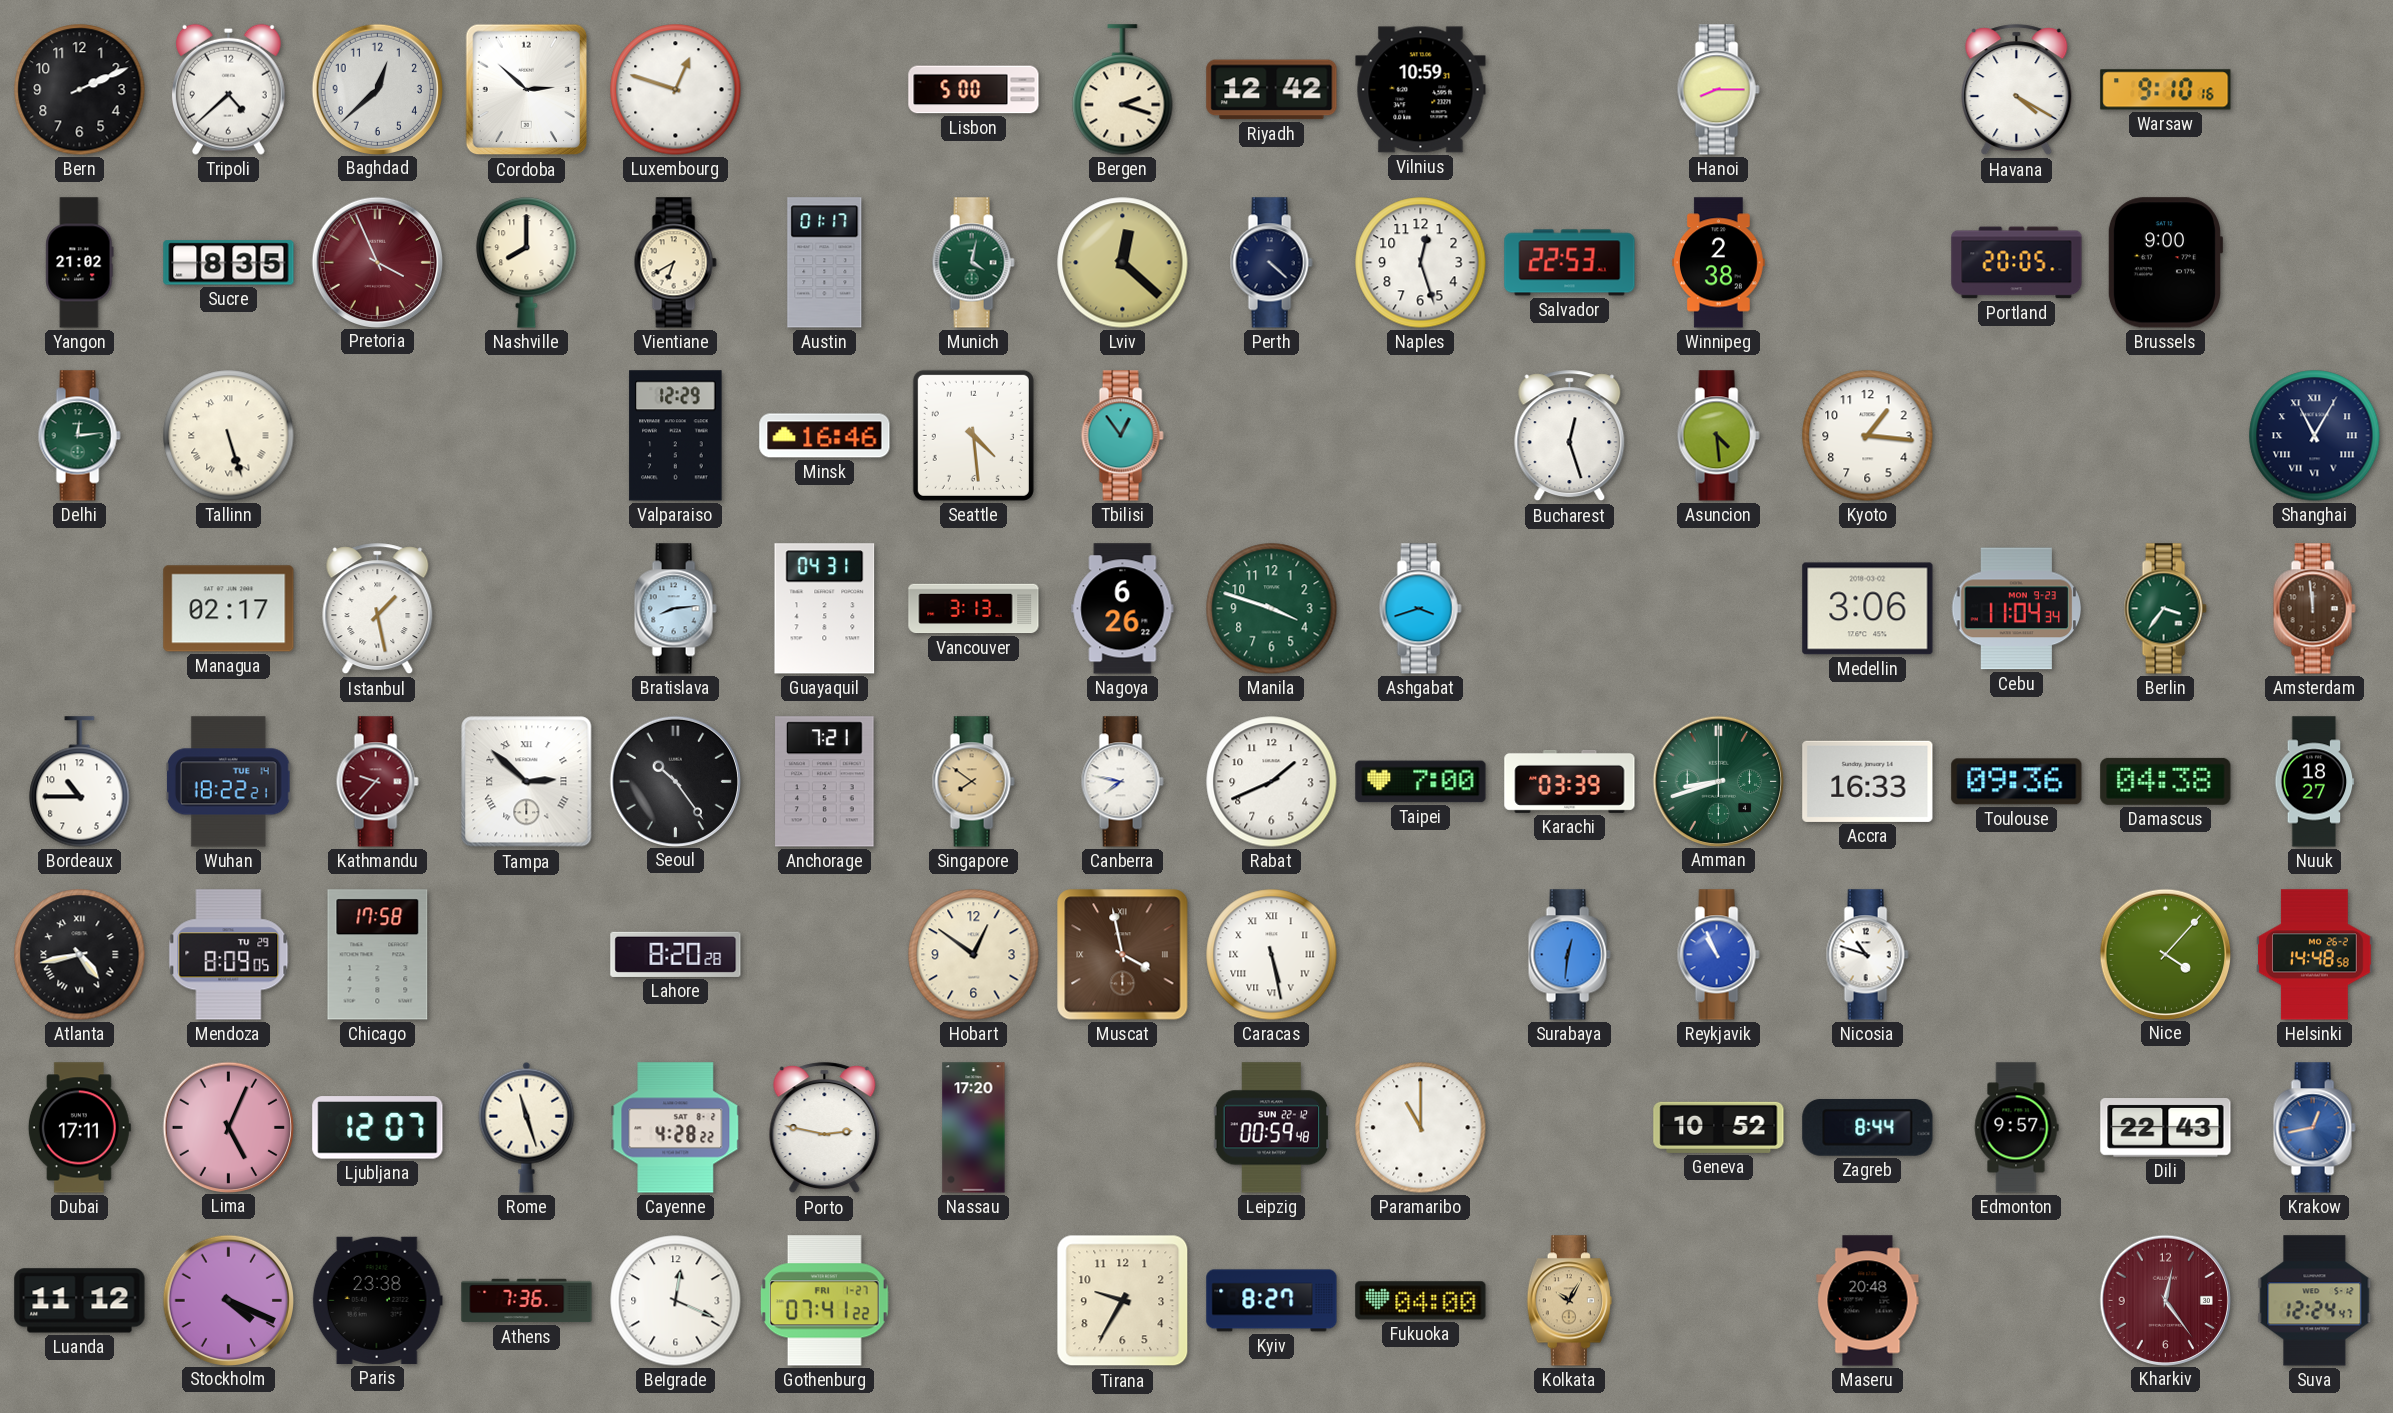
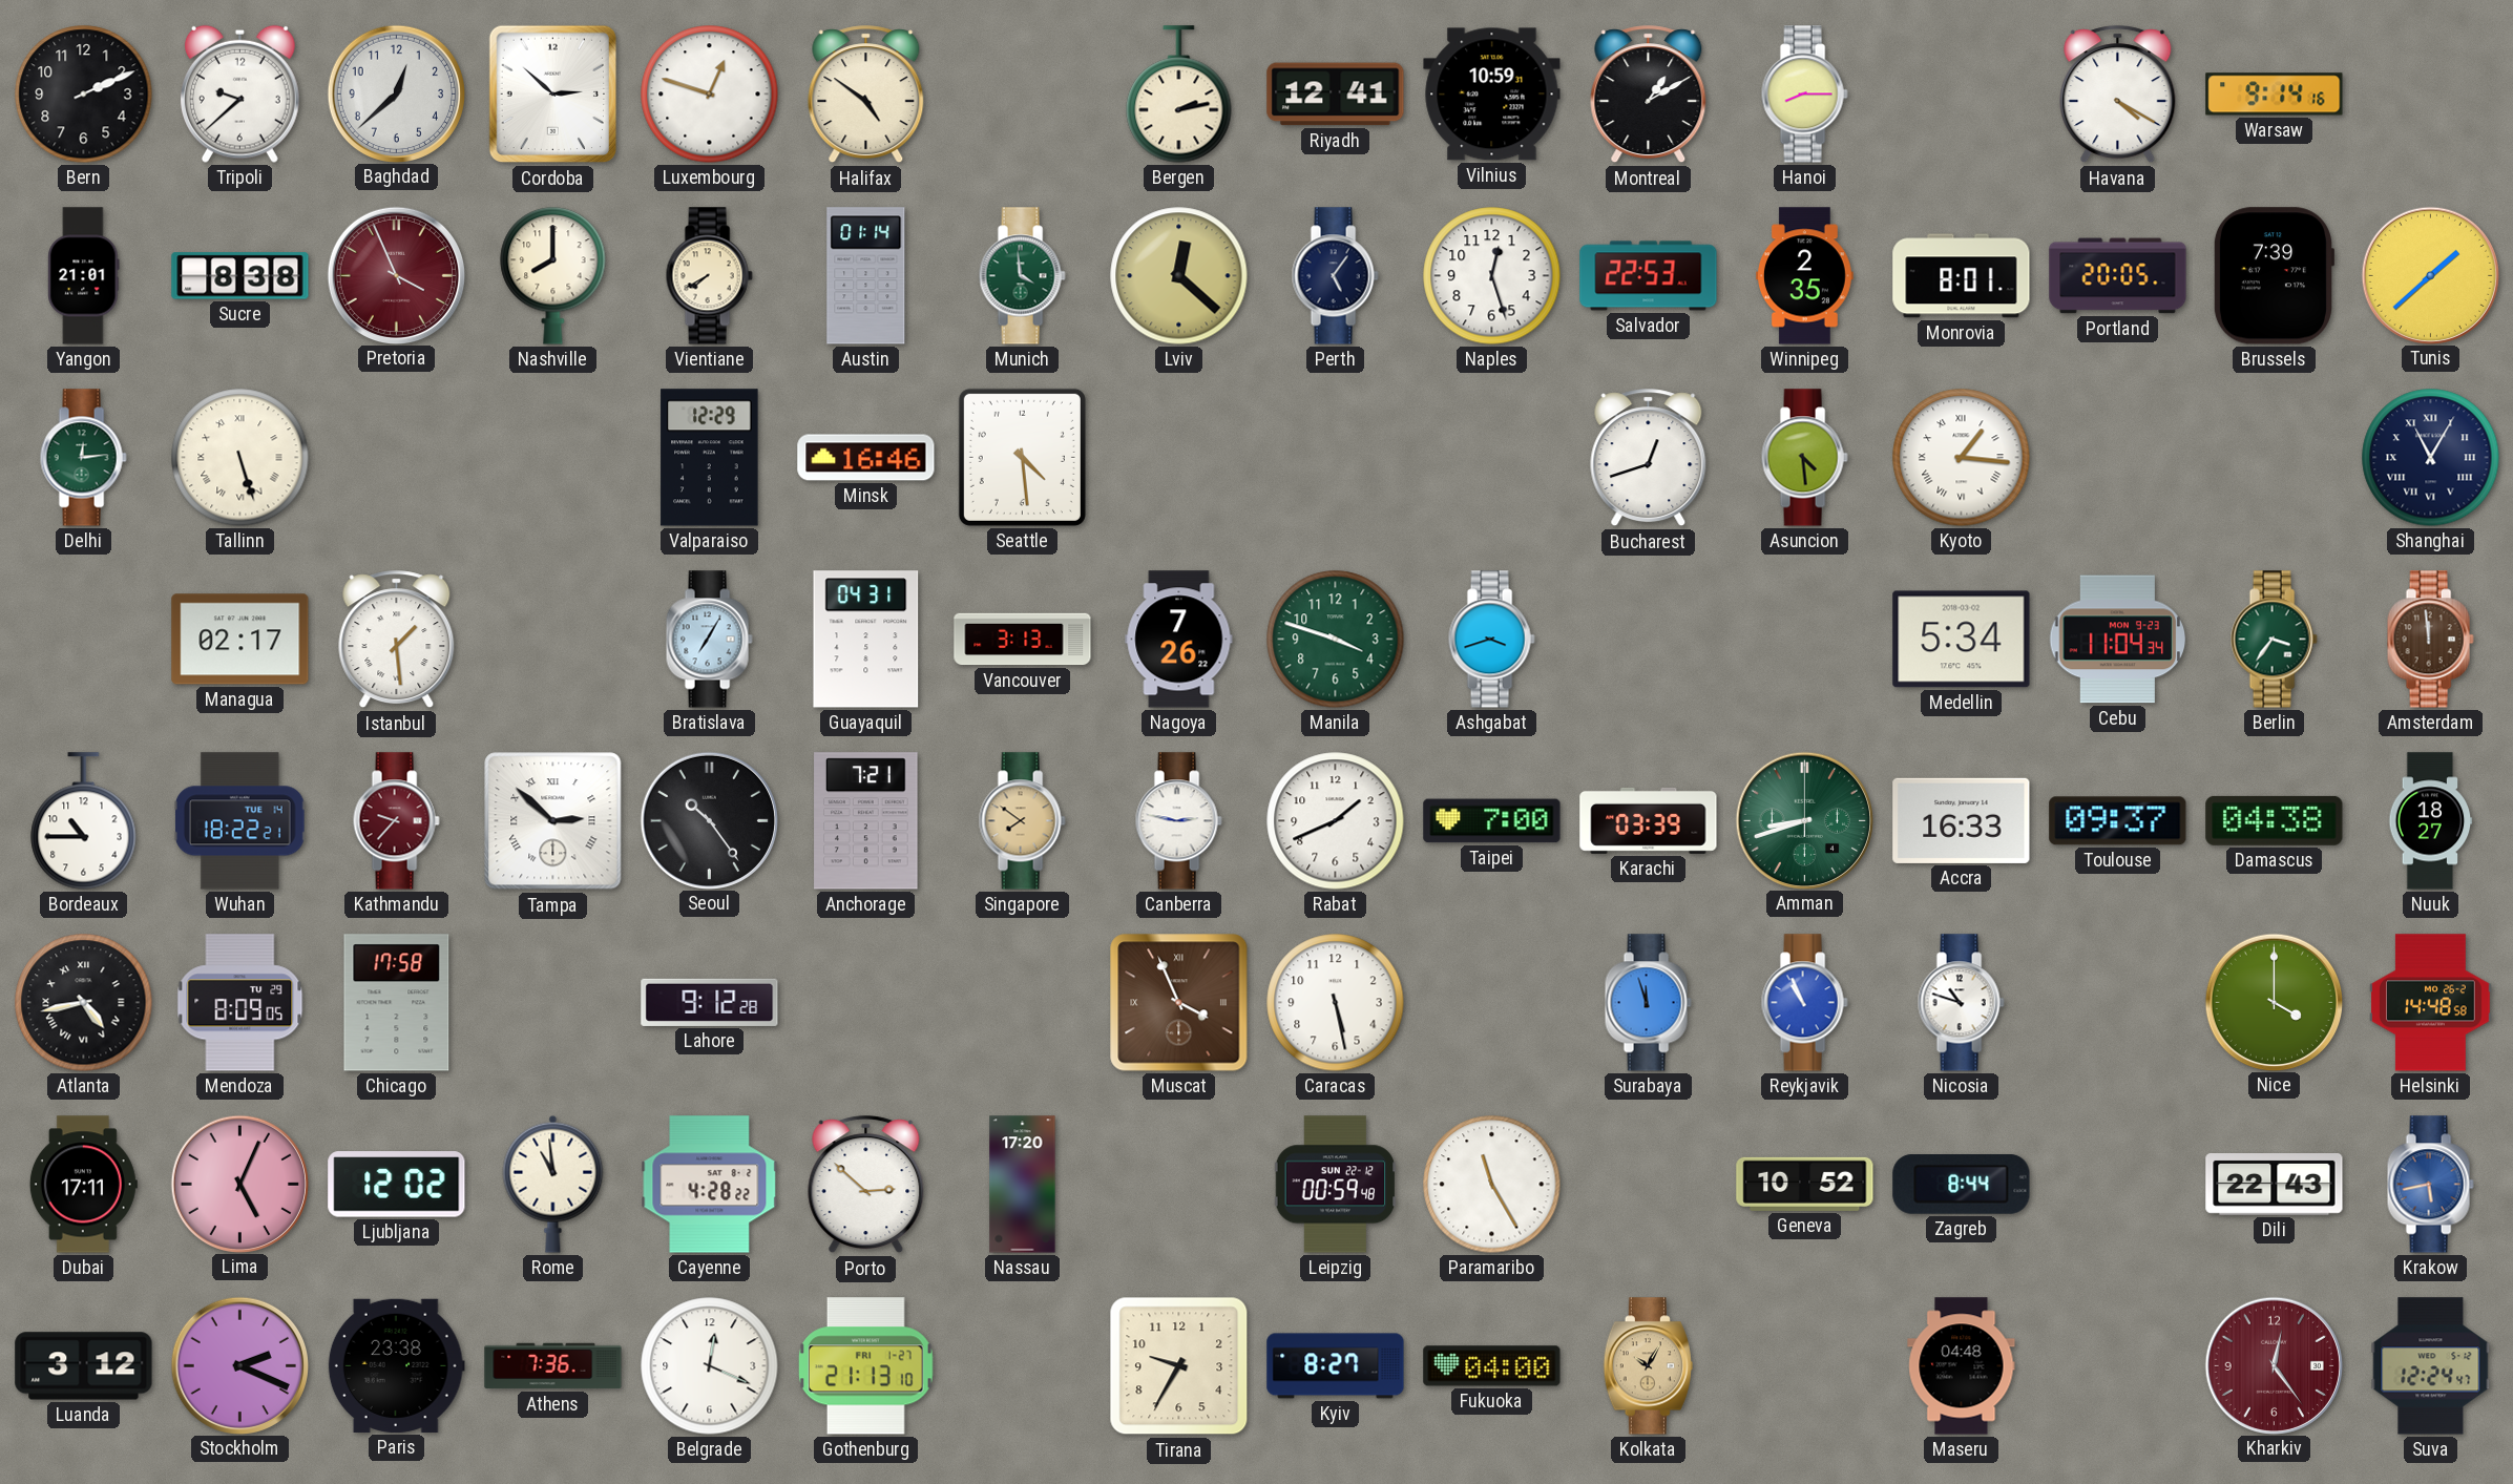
Tripoli: 4:38 -> 9:38
Halifax: none -> 4:51
Lisbon: 5:00 -> none
Bergen: 2:18 -> 2:13
Riyadh: 12:42 -> 12:41
Montreal: none -> 1:10
Warsaw: 9:10 -> 9:14
Yangon: 21:02 -> 21:01
Sucre: 8:35 -> 8:38
Vientiane: 6:40 -> 7:40
Austin: 01:17 -> 01:14
Munich: 4:02 -> 3:59
Perth: 4:22 -> 5:06
Winnipeg: 2:38 -> 2:35
Monrovia: none -> 8:01
Brussels: 9:00 -> 7:39
Tunis: none -> 1:38
Tbilisi: 12:54 -> none
Bucharest: 12:27 -> 12:42
Kyoto numerals: Arabic -> Roman
Istanbul: 1:28 -> 1:29
Bratislava: 8:14 -> 7:05
Nagoya: 6:26 -> 7:26
Medellin: 3:06 -> 5:34
Canberra: 7:47 -> 2:47
Toulouse: 09:36 -> 09:37
Lahore: 8:20 -> 9:12
Hobart: 12:51 -> none
Muscat: 3:58 -> 3:56
Caracas numerals: Roman -> Arabic
Surabaya: 12:31 -> 11:57
Nice: 4:07 -> 4:00
Ljubljana: 12:07 -> 12:02
Rome: 11:27 -> 10:59
Porto: 2:47 -> 2:52
Paramaribo: 11:00 -> 11:25
Edmonton: 9:57 -> none
Krakow: 12:43 -> 5:43
Luanda: 11:12 -> 3:12
Stockholm: 4:19 -> 2:19
Gothenburg: 07:41 -> 21:13
Maseru: 20:48 -> 04:48
